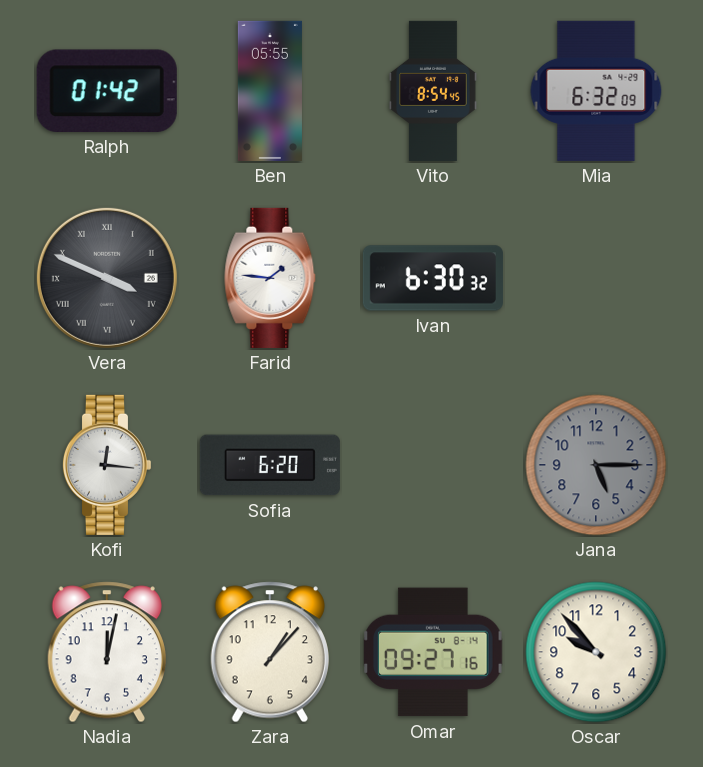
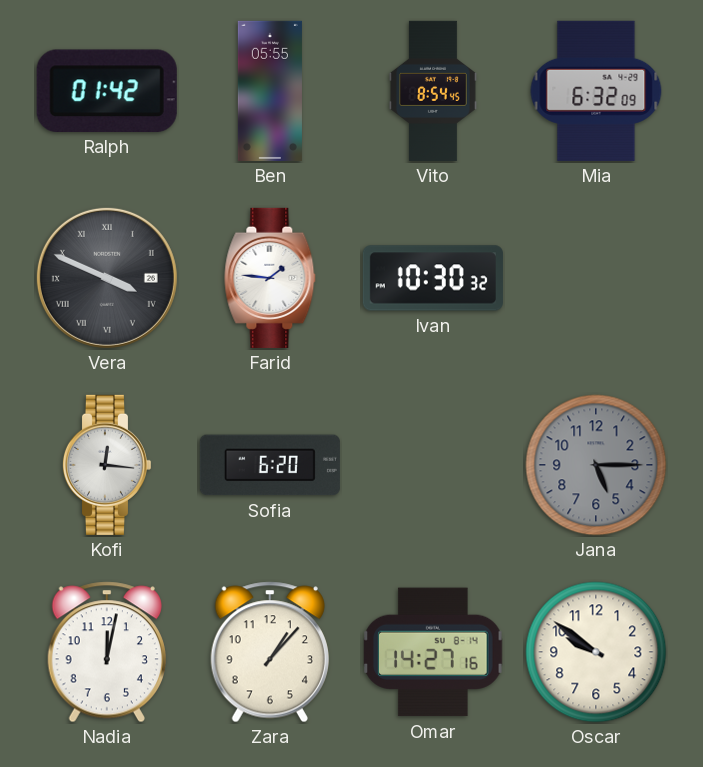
Ivan: 6:30 -> 10:30
Omar: 09:27 -> 14:27
Oscar: 9:53 -> 9:51
